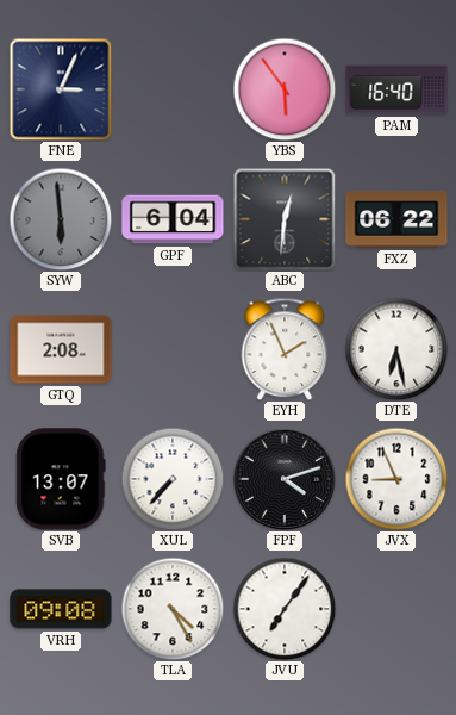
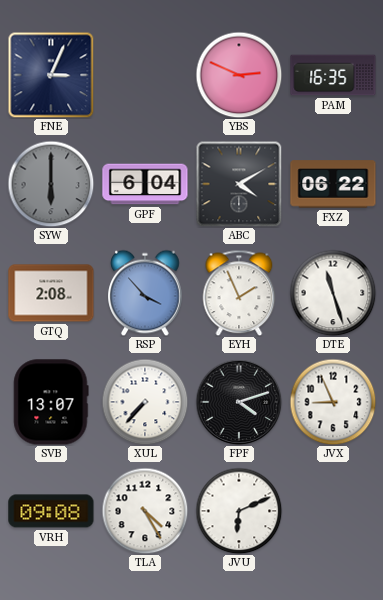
YBS: 5:54 -> 2:49
PAM: 16:40 -> 16:35
SYW: 5:59 -> 6:00
ABC: 12:31 -> 4:10
RSP: none -> 3:53
DTE: 6:28 -> 11:27
JVU: 7:06 -> 6:11
